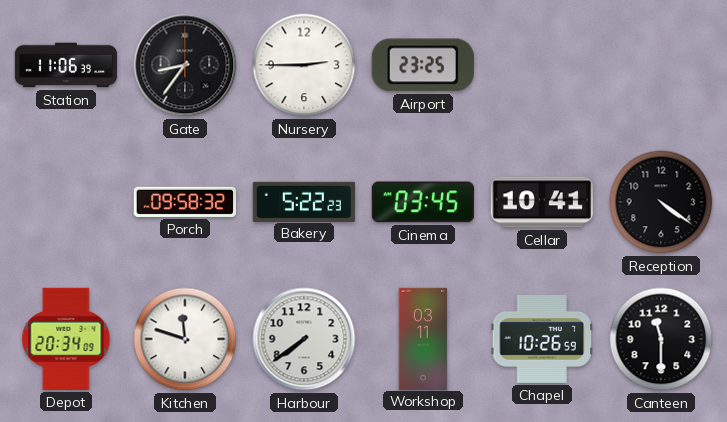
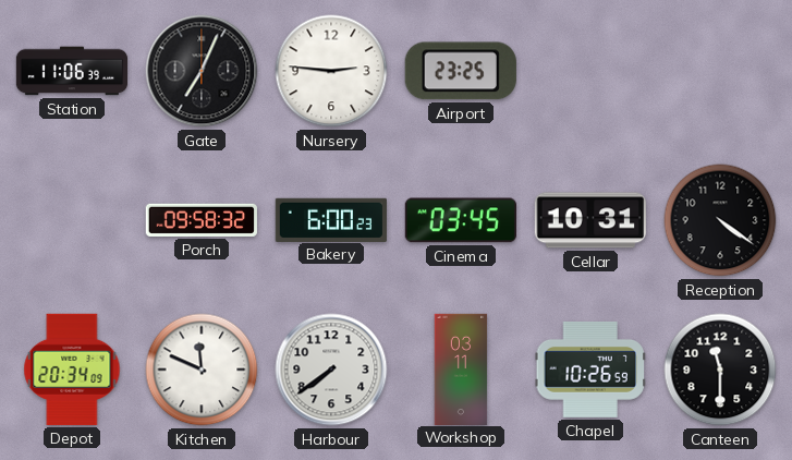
Gate: 8:36 -> 7:04
Nursery: 2:45 -> 2:46
Bakery: 5:22 -> 6:00
Cellar: 10:41 -> 10:31
Kitchen: 11:48 -> 11:49
